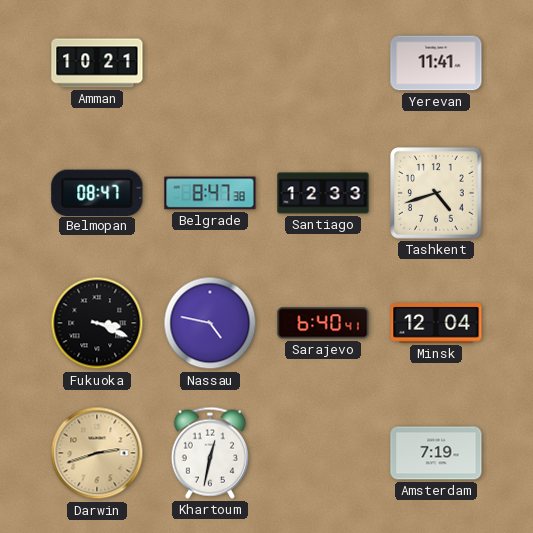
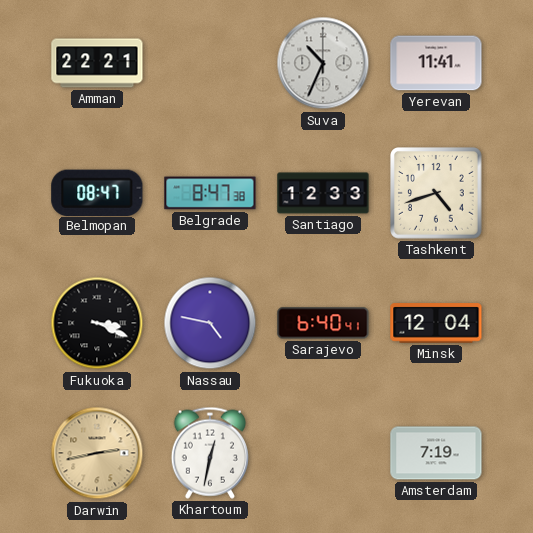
Amman: 10:21 -> 22:21
Suva: none -> 10:34
Darwin: 2:42 -> 2:43
